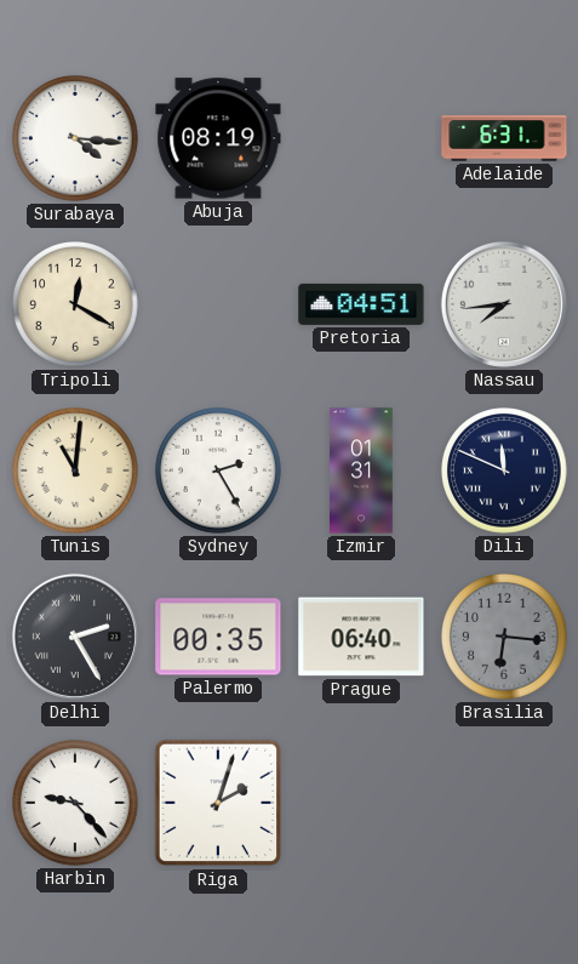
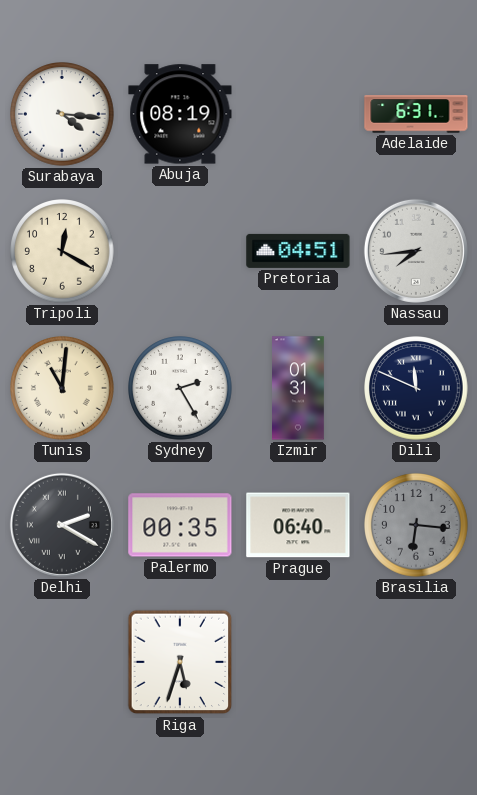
Delhi: 2:25 -> 2:20
Harbin: 9:23 -> none
Riga: 2:03 -> 5:33
